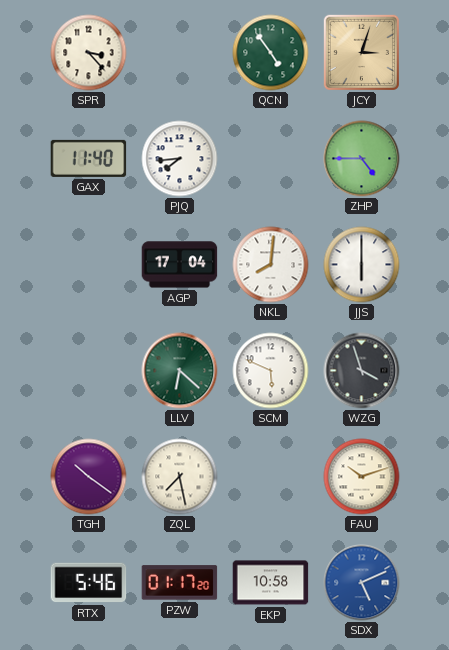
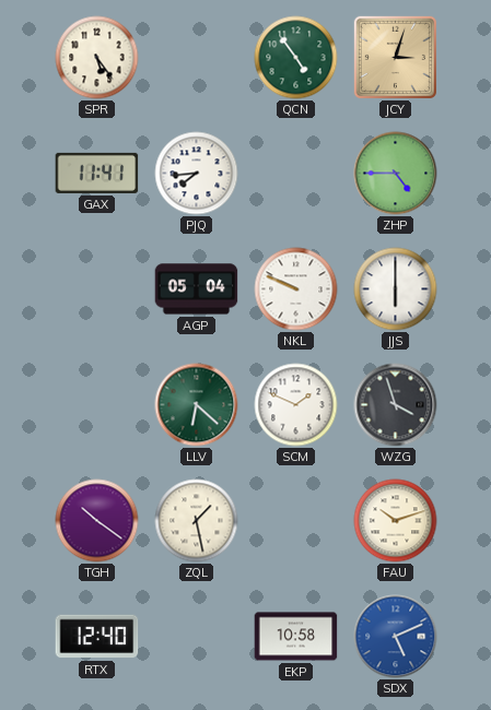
SPR: 3:23 -> 5:24
GAX: 11:40 -> 11:41
AGP: 17:04 -> 05:04
NKL: 8:01 -> 9:49
SCM: 5:49 -> 1:49
ZQL: 7:28 -> 1:28
RTX: 5:46 -> 12:40
PZW: 01:17 -> none
